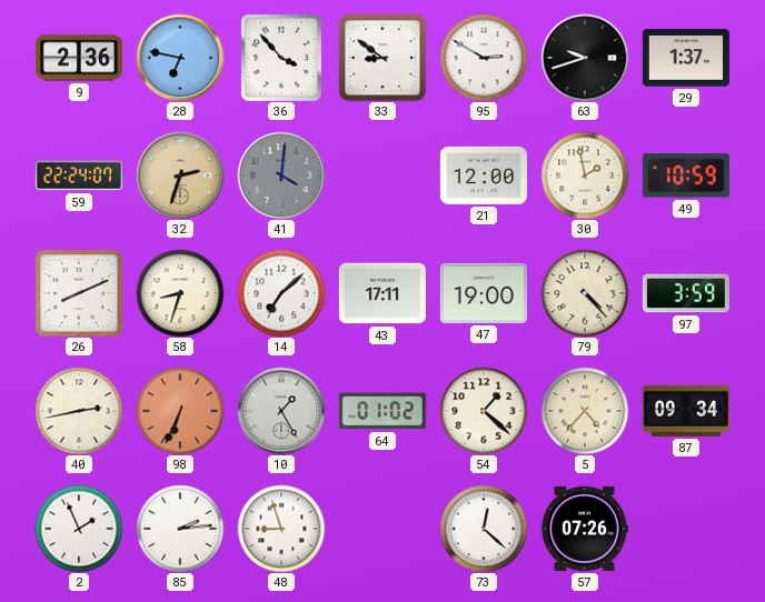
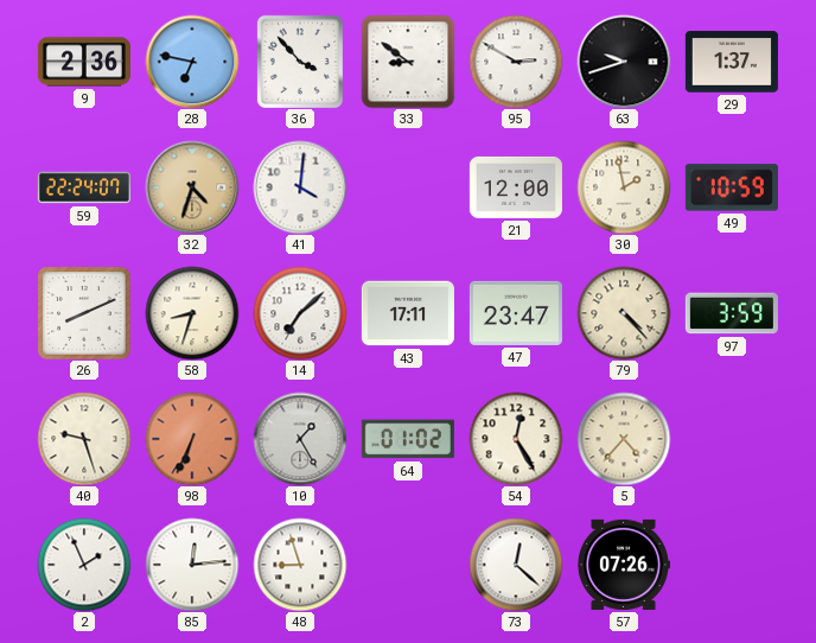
32: 2:33 -> 4:33
41 dial: grey -> white
47: 19:00 -> 23:47
40: 2:43 -> 9:27
54: 1:22 -> 12:25
87: 09:34 -> none
85: 2:14 -> 12:14
